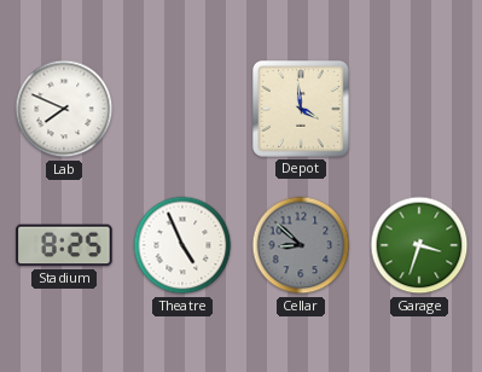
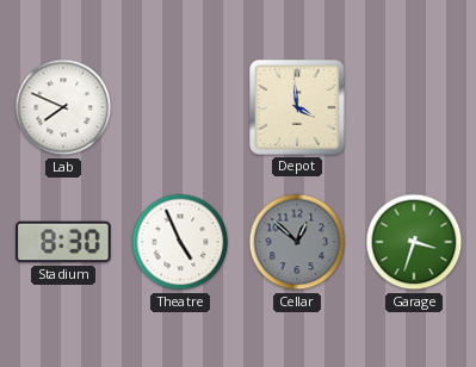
Stadium: 8:25 -> 8:30
Cellar: 8:52 -> 12:52
